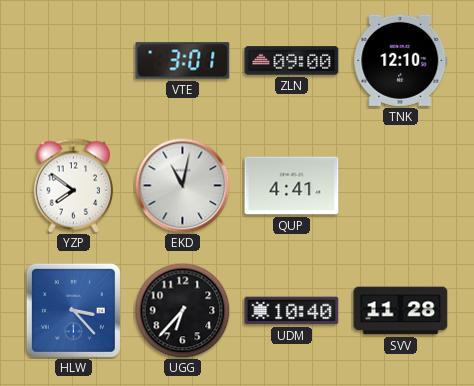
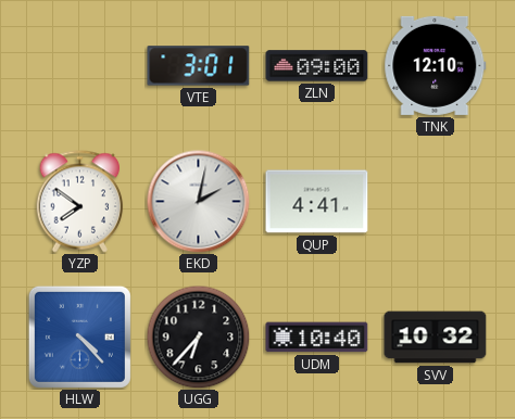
EKD: 11:02 -> 2:02
HLW: 3:23 -> 4:23
SVV: 11:28 -> 10:32
